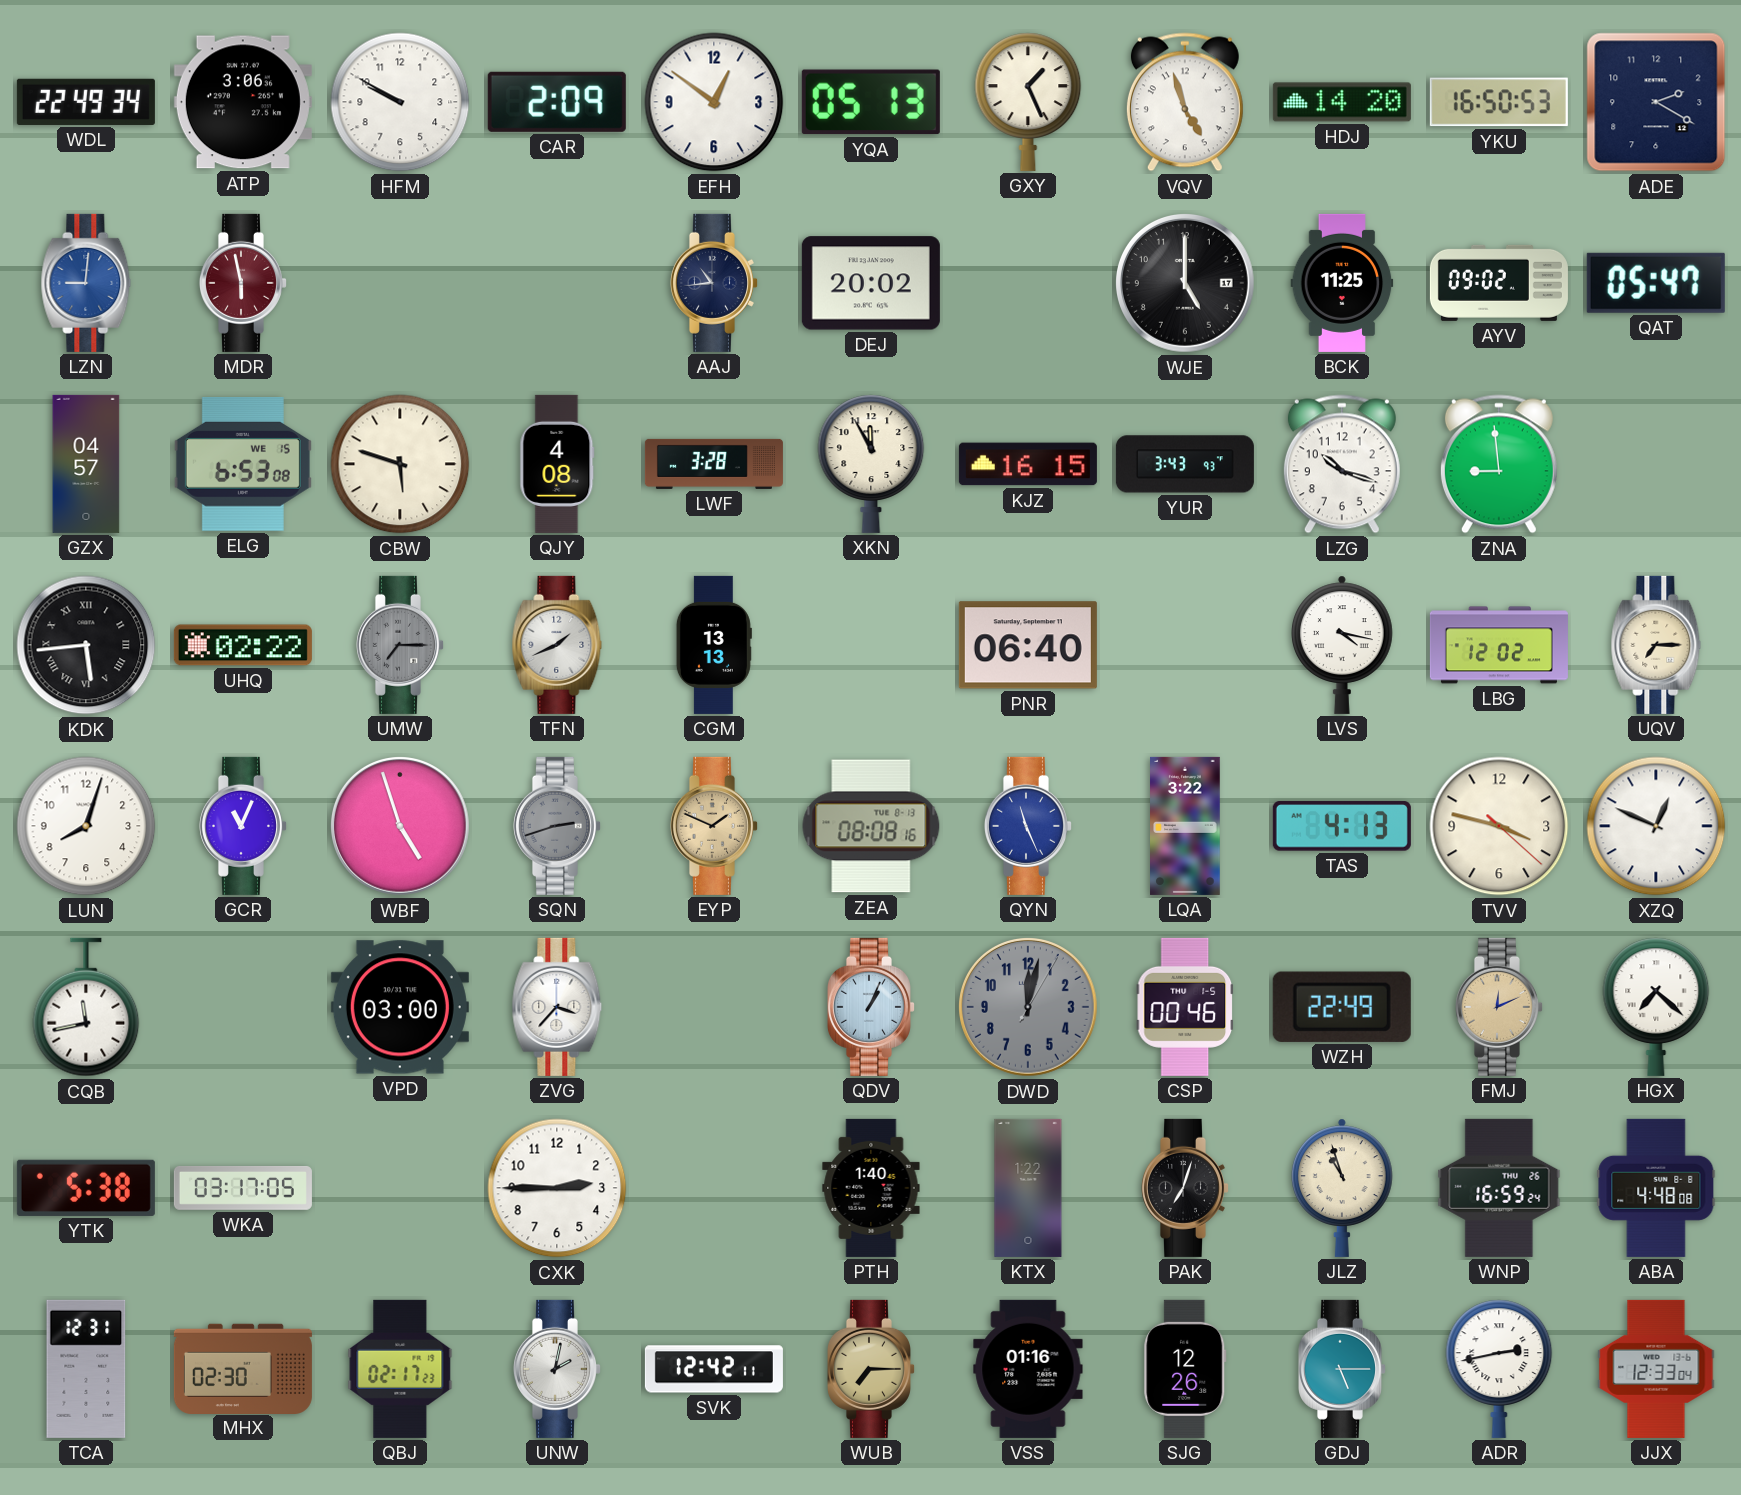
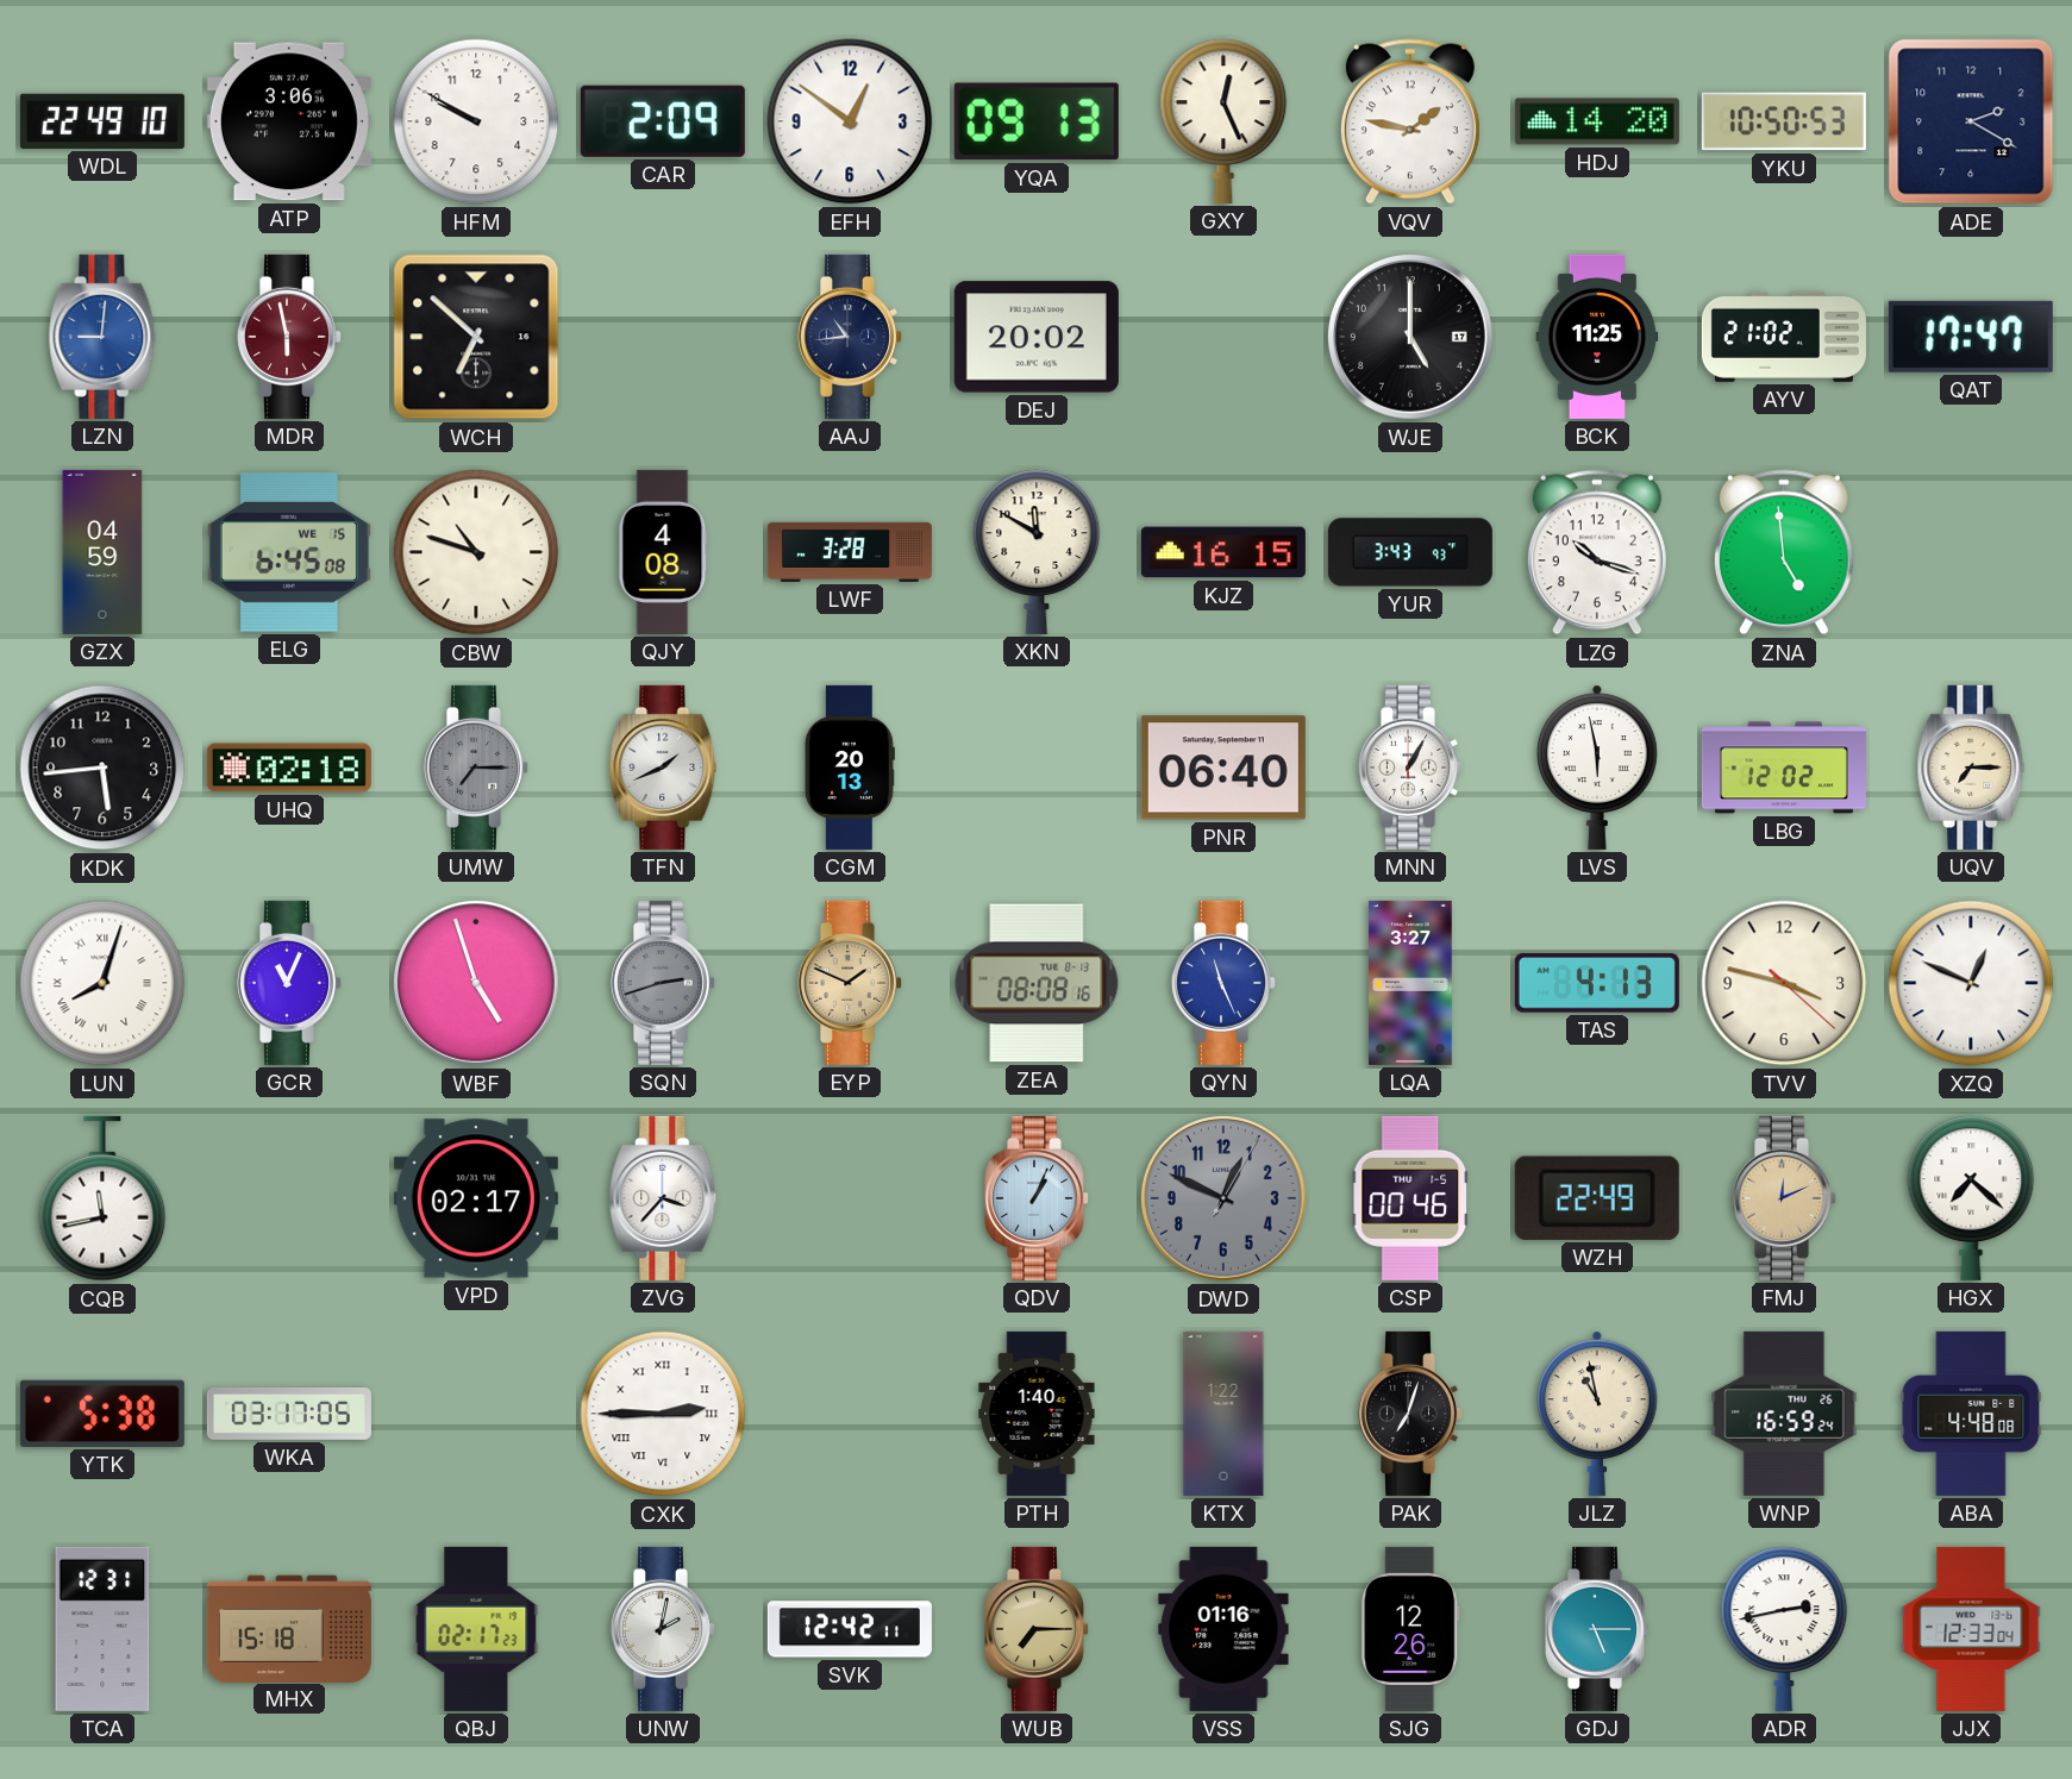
WDL: 22:49:34 -> 22:49:10
YQA: 05:13 -> 09:13
GXY: 1:26 -> 12:26
VQV: 4:57 -> 1:47
YKU: 16:50 -> 10:50
WCH: none -> 6:52
AYV: 09:02 -> 21:02
QAT: 05:47 -> 17:47
GZX: 04:57 -> 04:59
ELG: 6:53 -> 6:45
CBW: 5:48 -> 10:48
XKN: 11:55 -> 11:50
ZNA: 8:59 -> 4:59
KDK numerals: Roman -> Arabic
UHQ: 02:22 -> 02:18
CGM: 13:13 -> 20:13
MNN: none -> 1:05
LVS: 4:17 -> 5:58
LUN numerals: Arabic -> Roman
LQA: 3:22 -> 3:27
VPD: 03:00 -> 02:17
DWD: 12:02 -> 12:49
CXK numerals: Arabic -> Roman
JLZ: 10:57 -> 10:58
MHX: 02:30 -> 15:18
